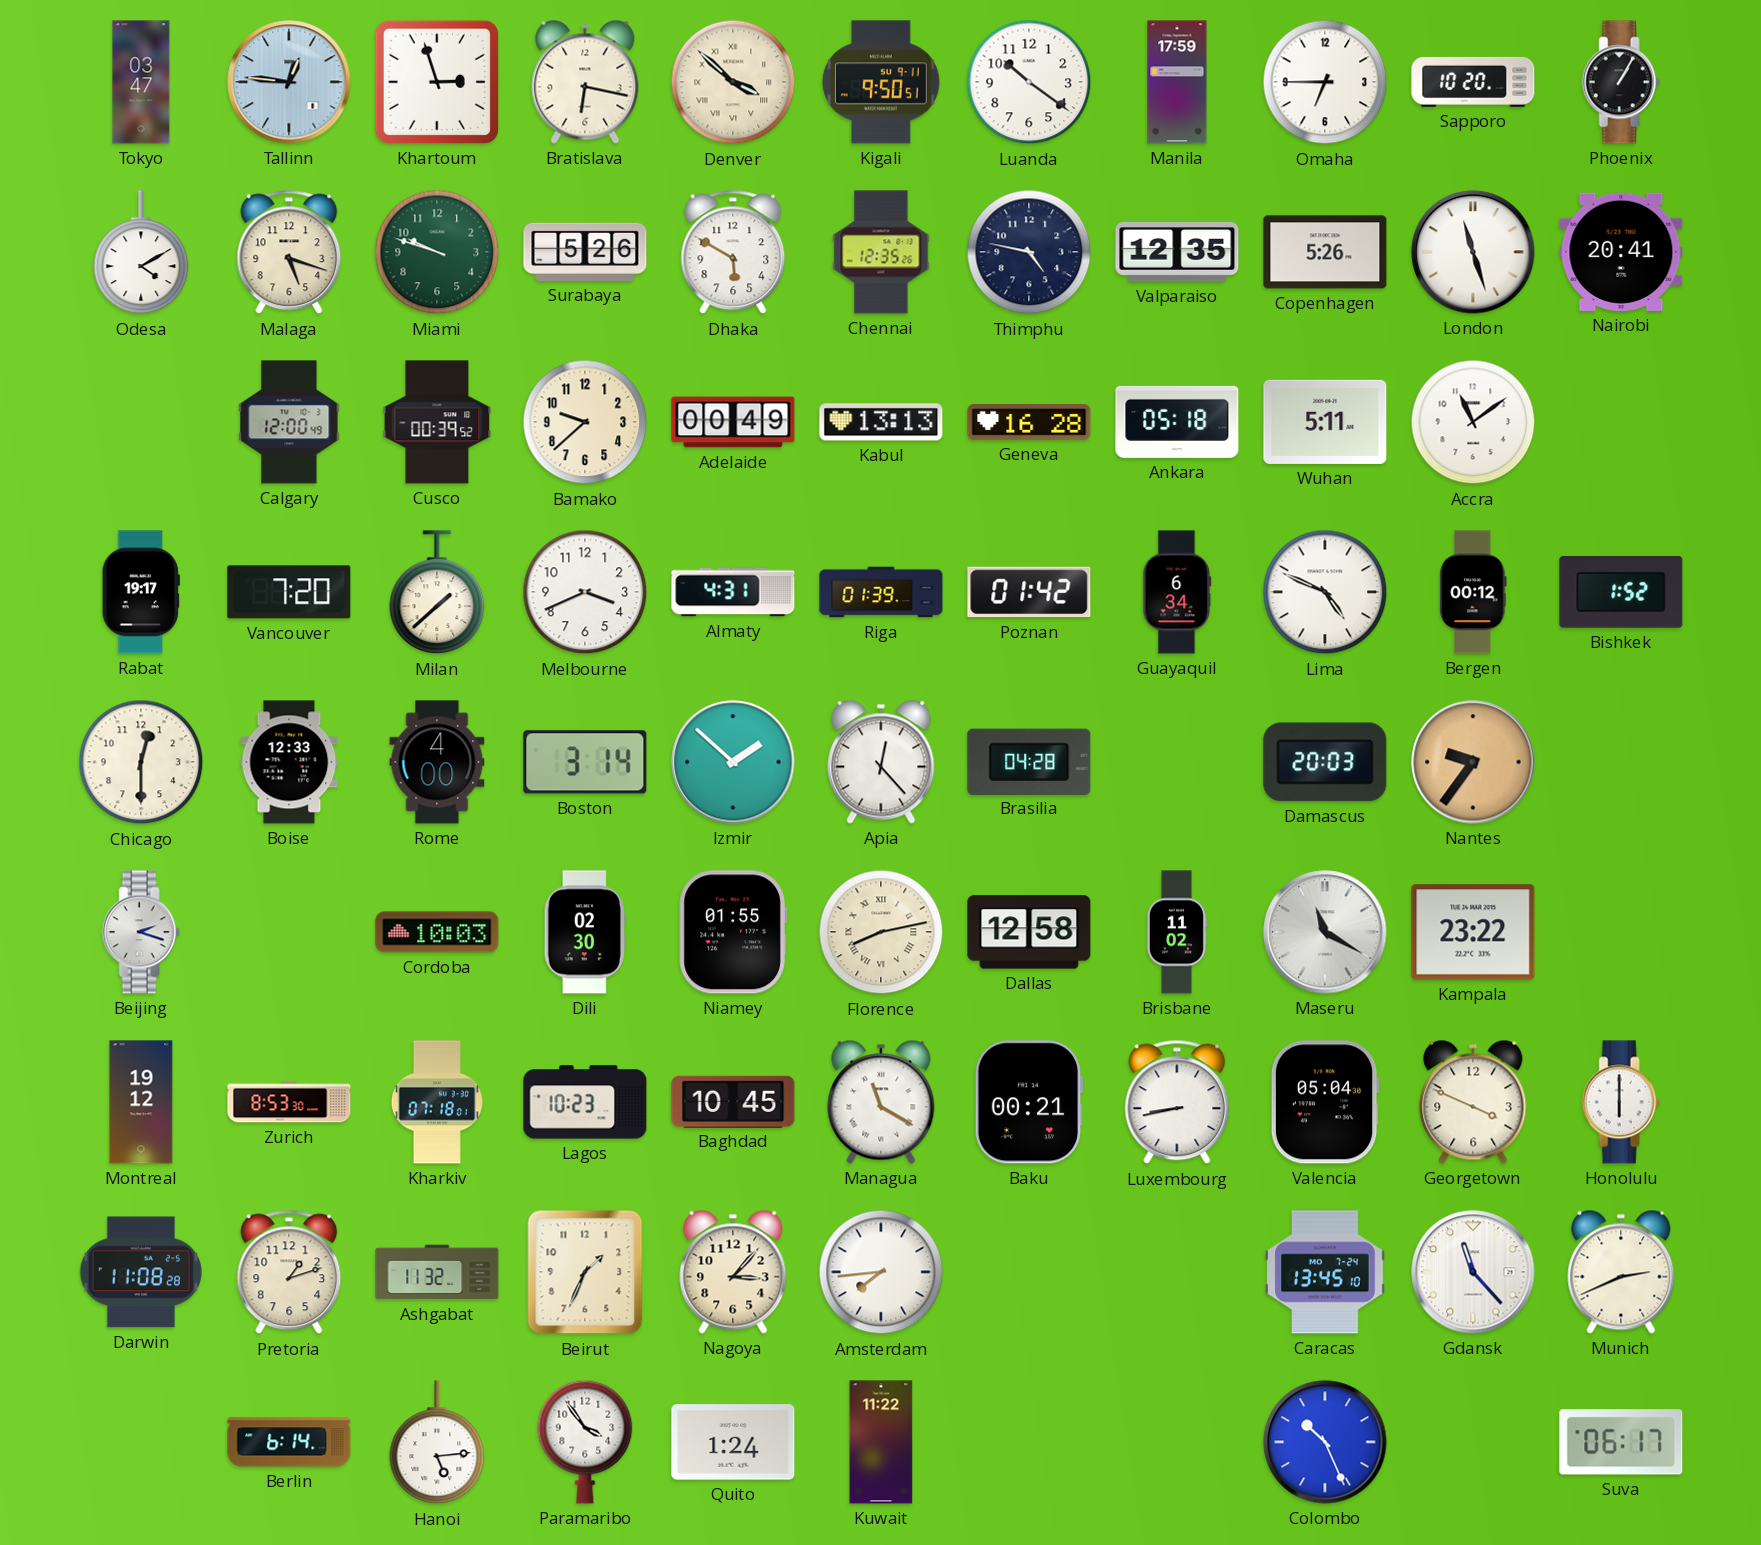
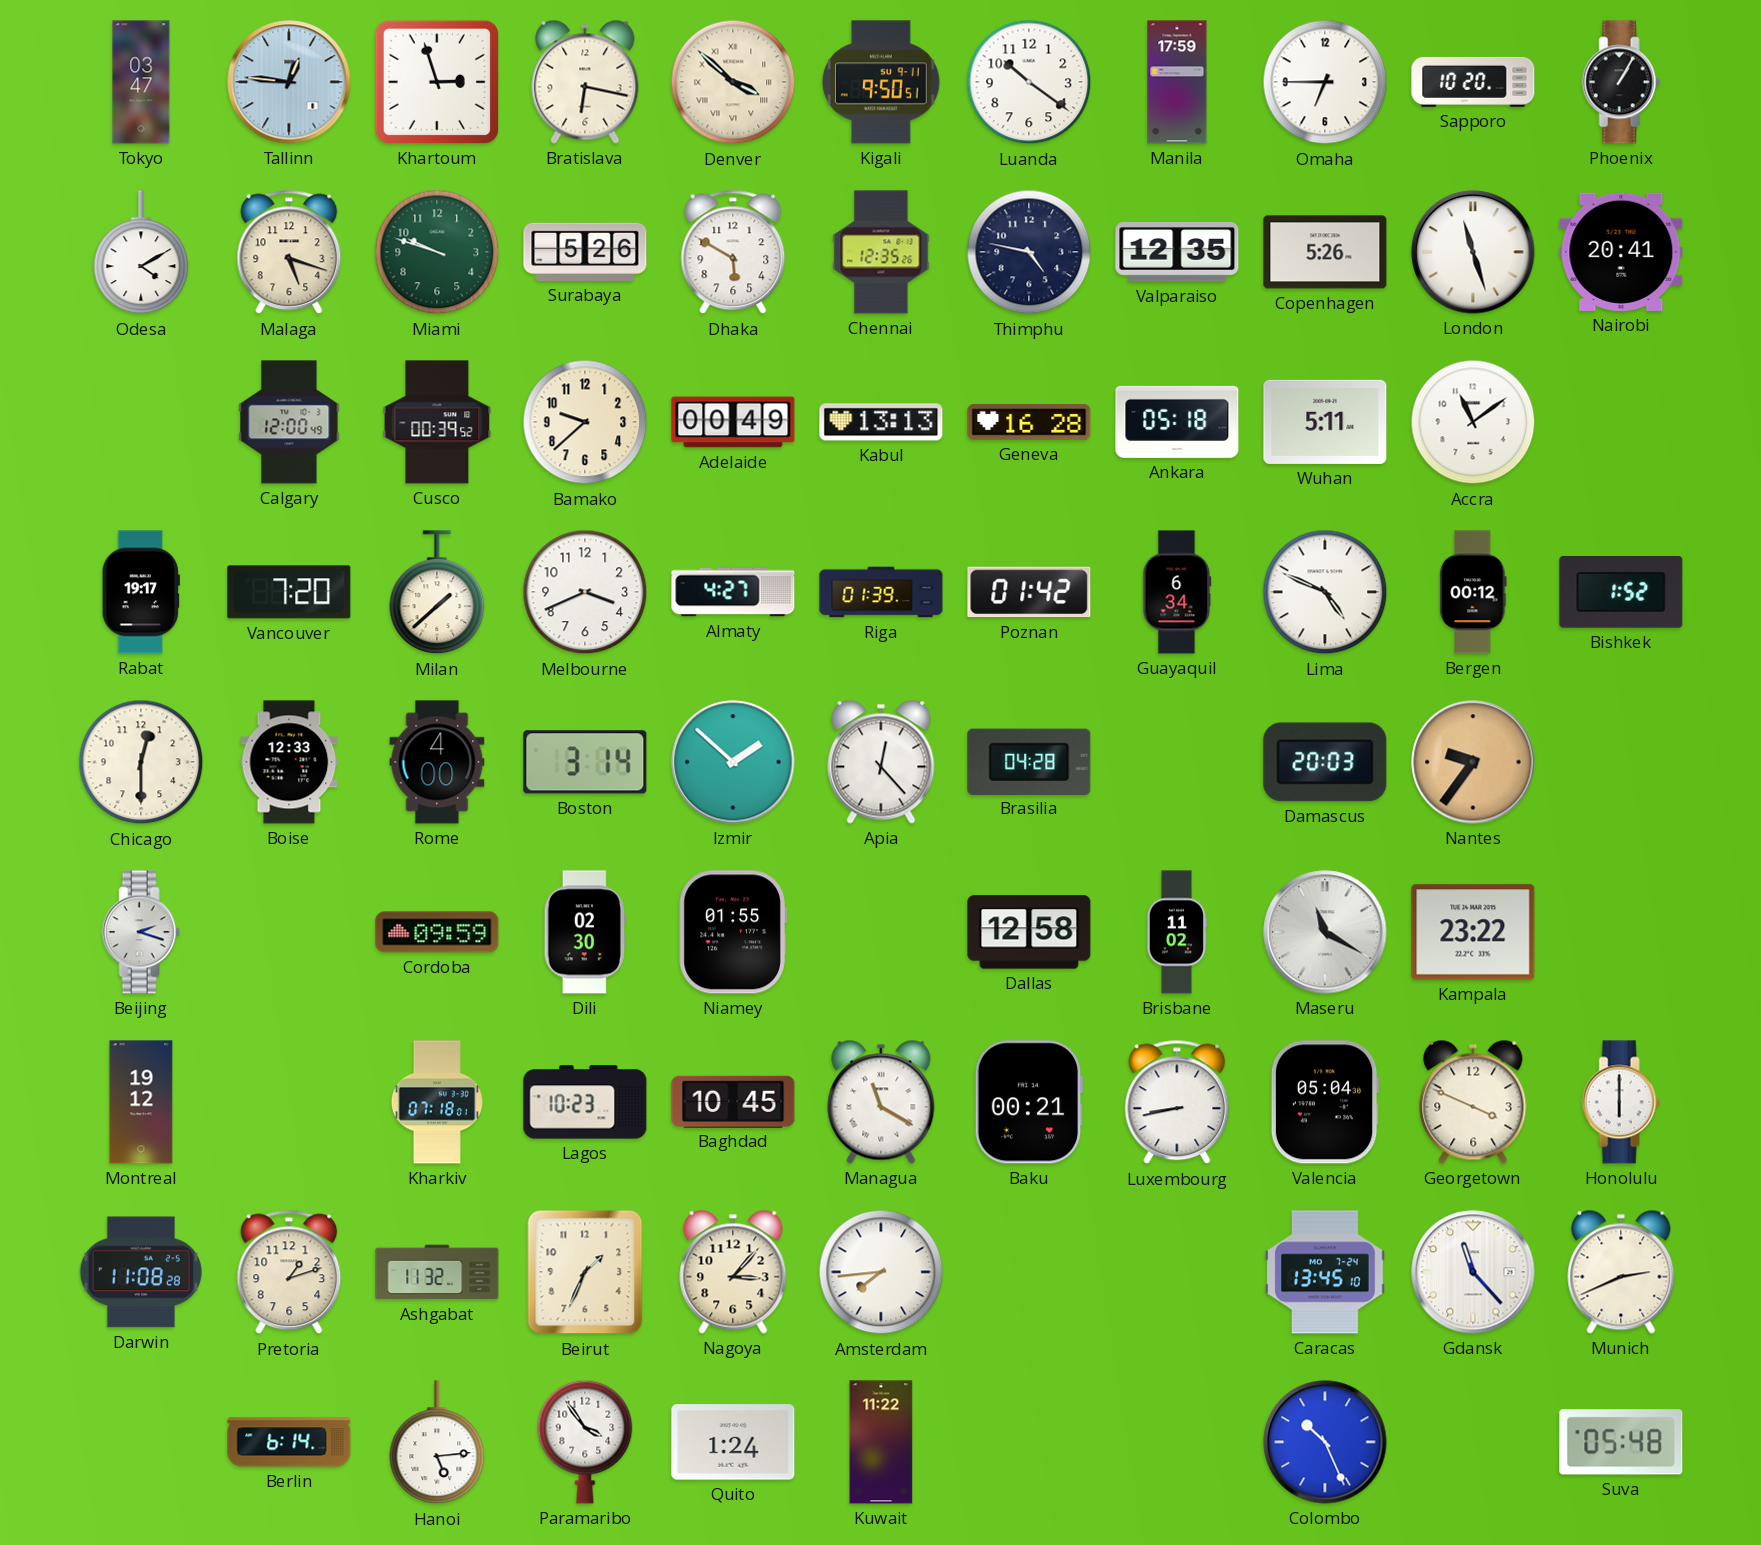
Almaty: 4:31 -> 4:27
Cordoba: 10:03 -> 09:59
Florence: 8:13 -> none
Zurich: 8:53 -> none
Suva: 06:17 -> 05:48
